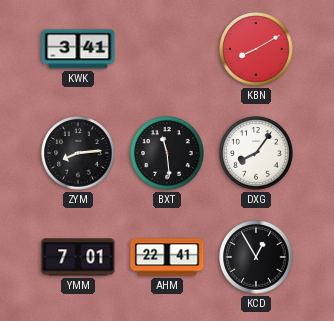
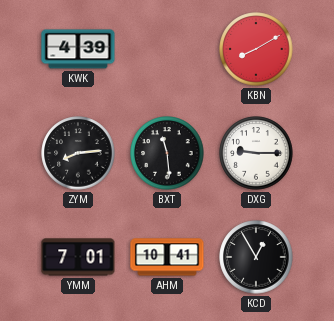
KWK: 3:41 -> 4:39
DXG: 8:06 -> 9:15
AHM: 22:41 -> 10:41
